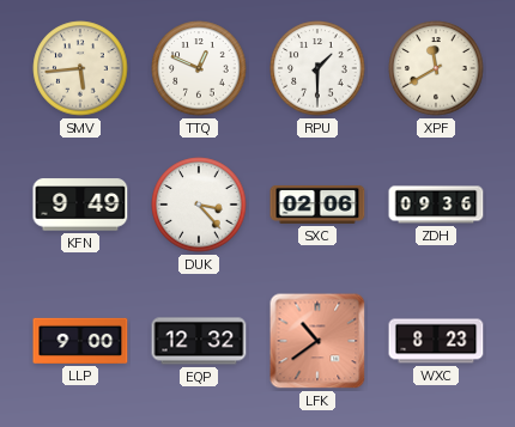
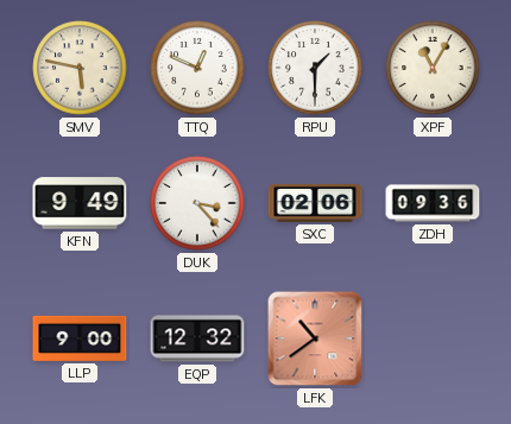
SMV: 5:44 -> 5:47
XPF: 11:40 -> 11:05
WXC: 8:23 -> none
